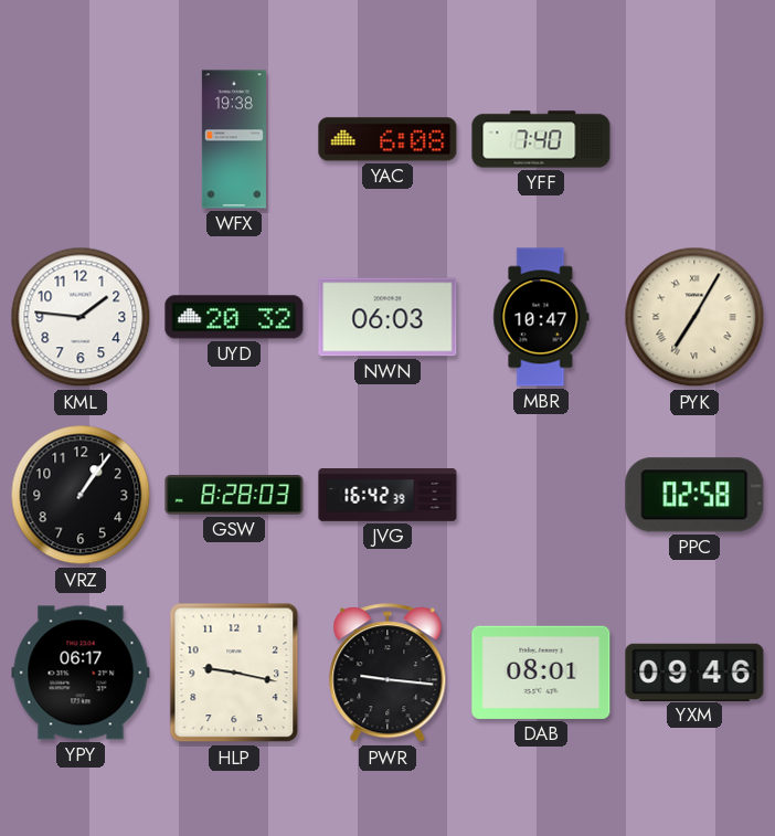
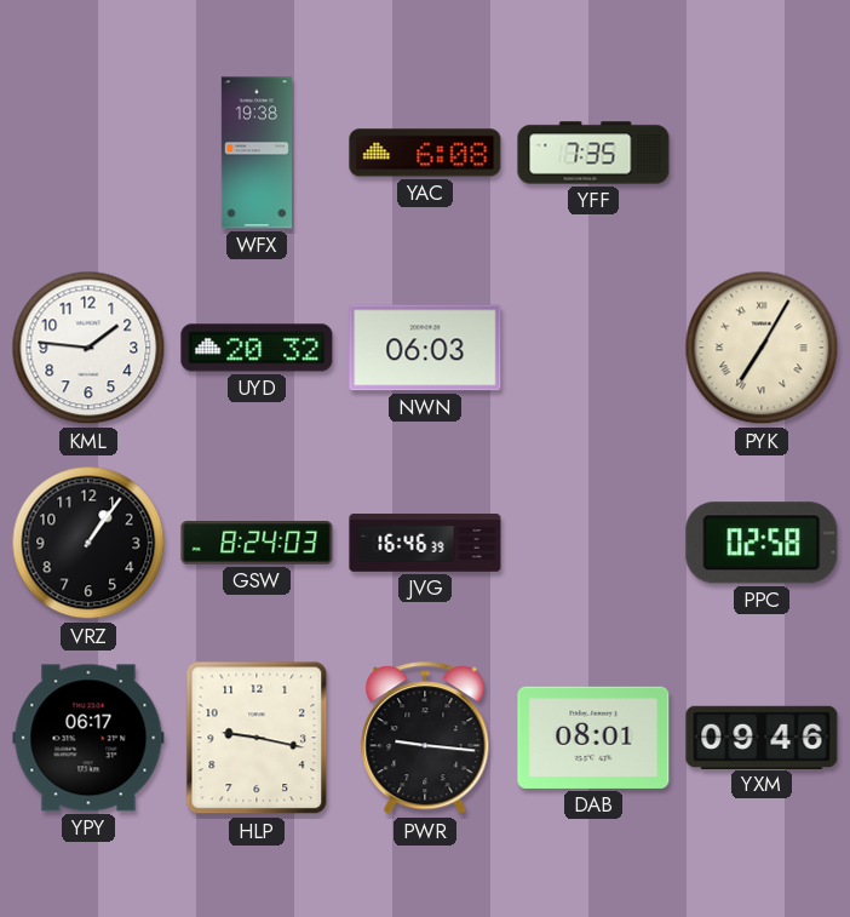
YFF: 7:40 -> 7:35
MBR: 10:47 -> none
GSW: 8:28 -> 8:24
JVG: 16:42 -> 16:46
